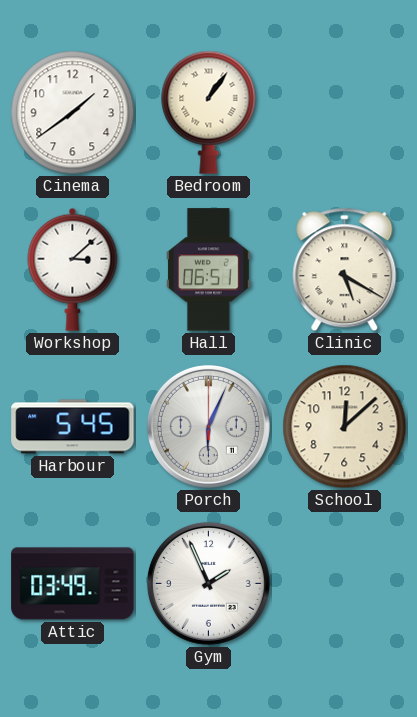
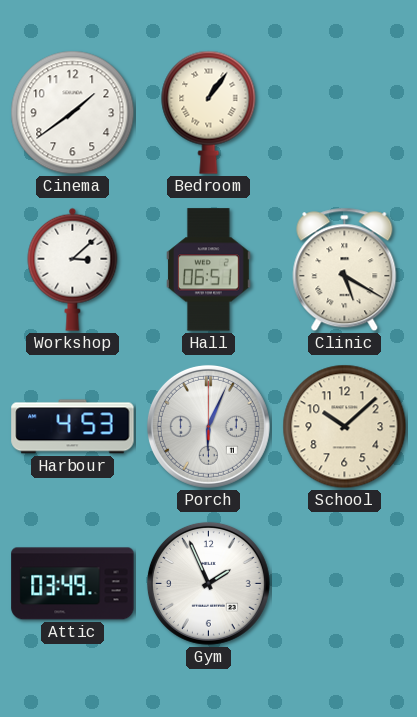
Harbour: 5:45 -> 4:53
School: 12:08 -> 10:08
